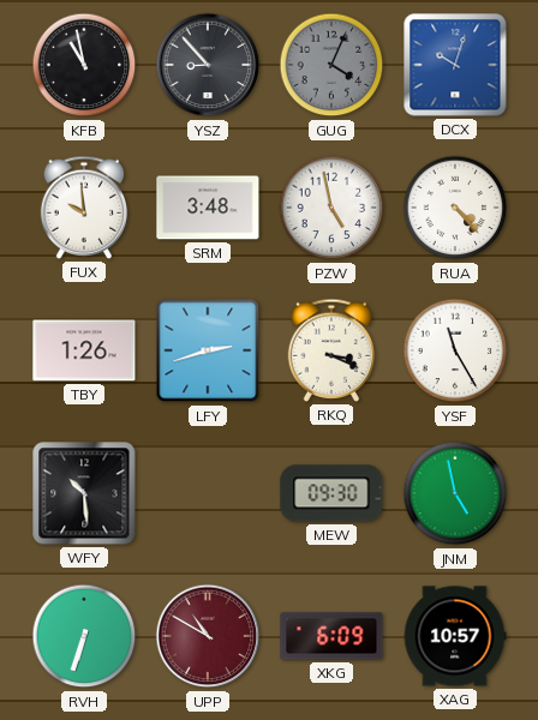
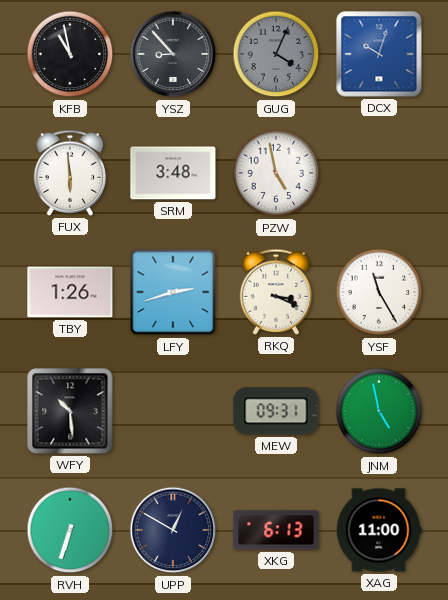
FUX: 9:59 -> 5:59
RUA: 4:23 -> none
MEW: 09:30 -> 09:31
UPP: 10:50 -> 12:50
UPP dial: burgundy -> navy
XKG: 6:09 -> 6:13
XAG: 10:57 -> 11:00
